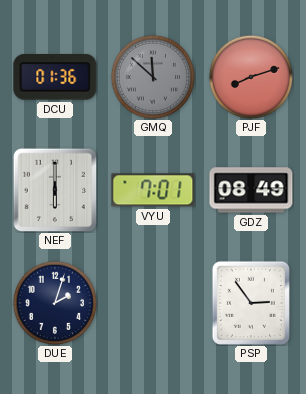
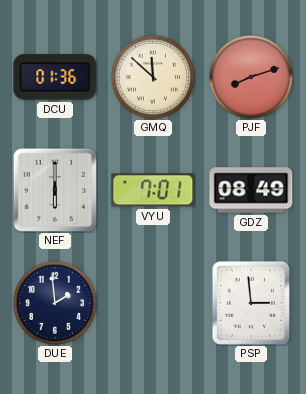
GMQ dial: grey -> cream
DUE: 2:03 -> 1:59
PSP: 2:54 -> 2:59
